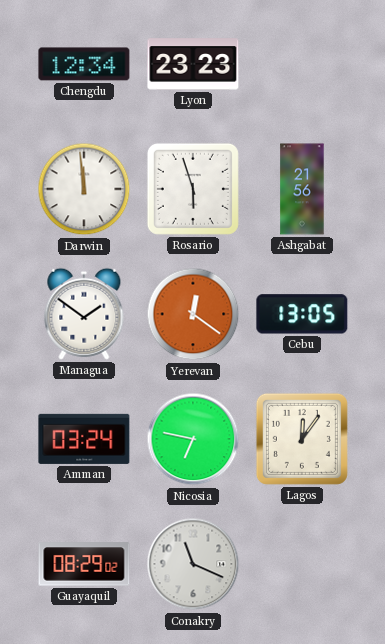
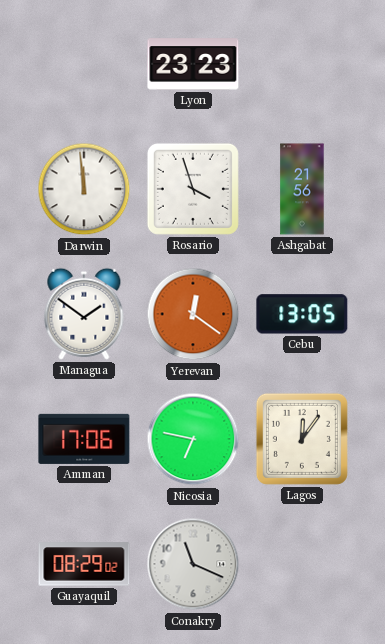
Chengdu: 12:34 -> none
Rosario: 5:57 -> 3:57
Amman: 03:24 -> 17:06
